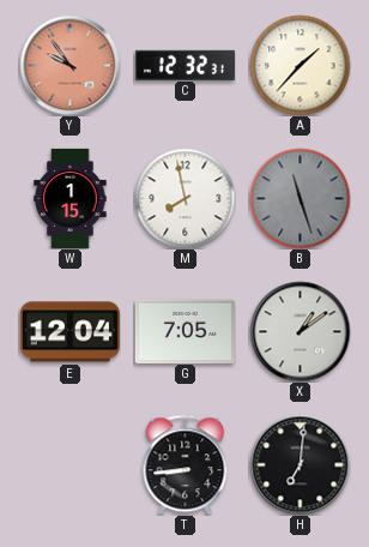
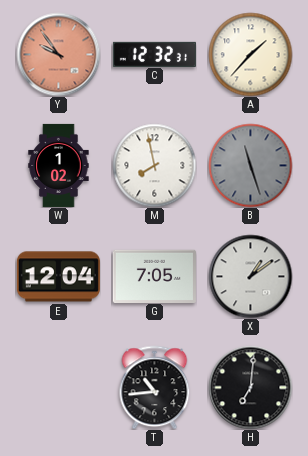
W: 1:15 -> 1:02
T: 8:44 -> 10:44
